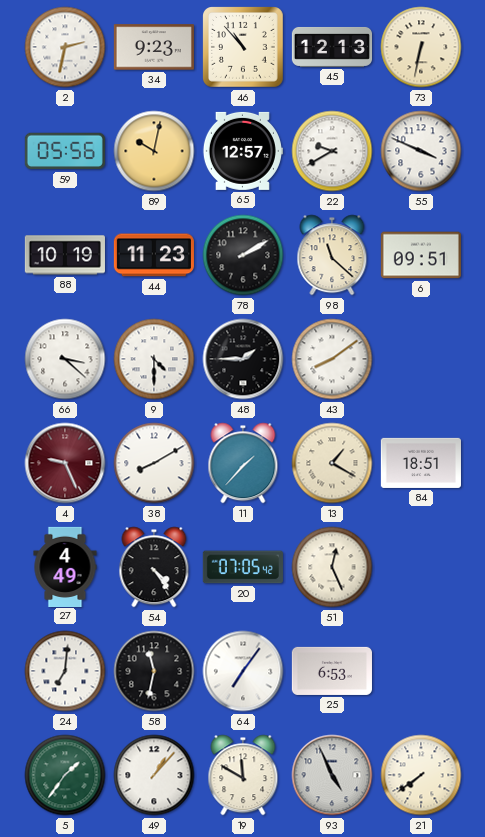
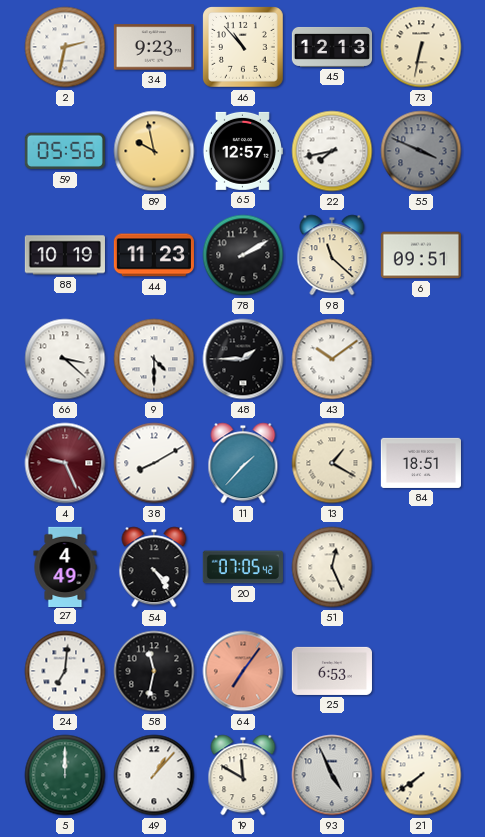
89: 10:02 -> 9:58
22: 9:40 -> 7:43
55 dial: white -> grey
43: 8:09 -> 10:09
64 dial: white -> salmon
5: 1:36 -> 12:00
